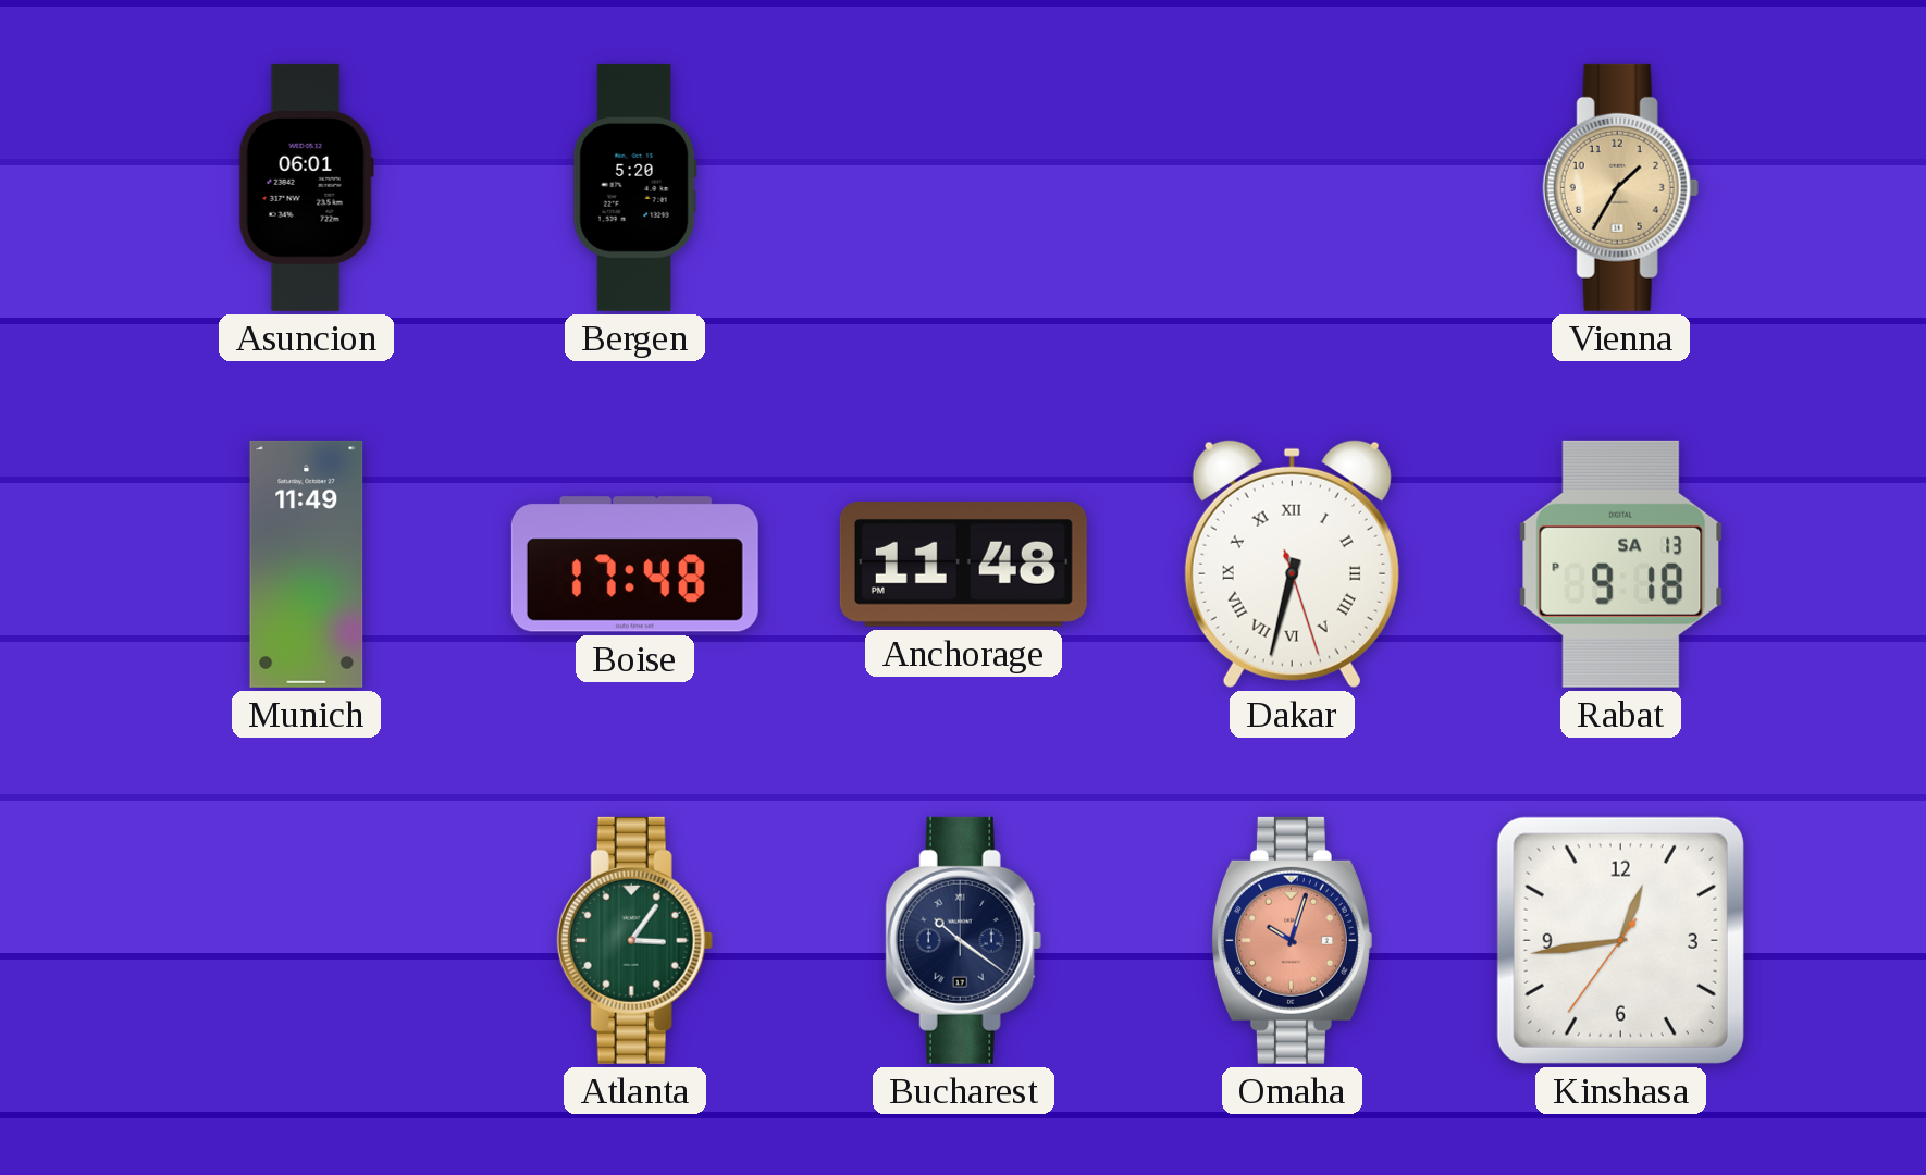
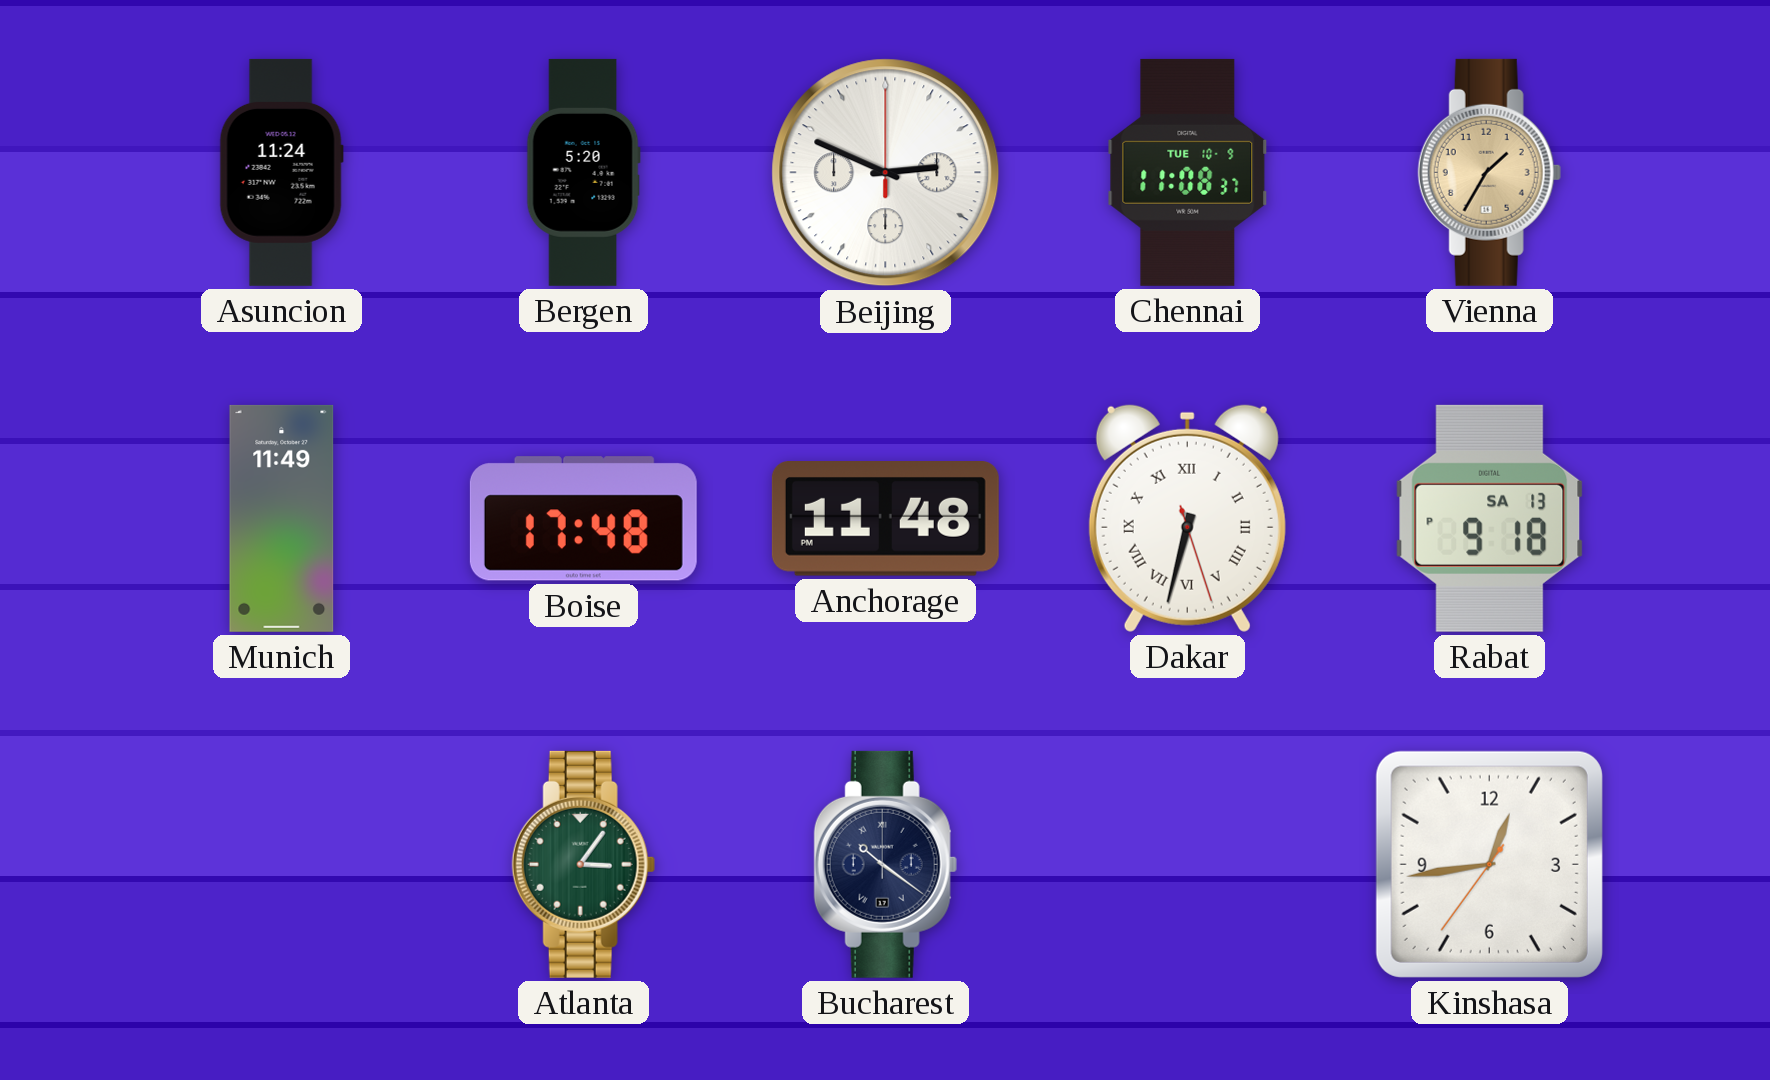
Asuncion: 06:01 -> 11:24
Beijing: none -> 2:49
Chennai: none -> 11:08
Omaha: 10:03 -> none
